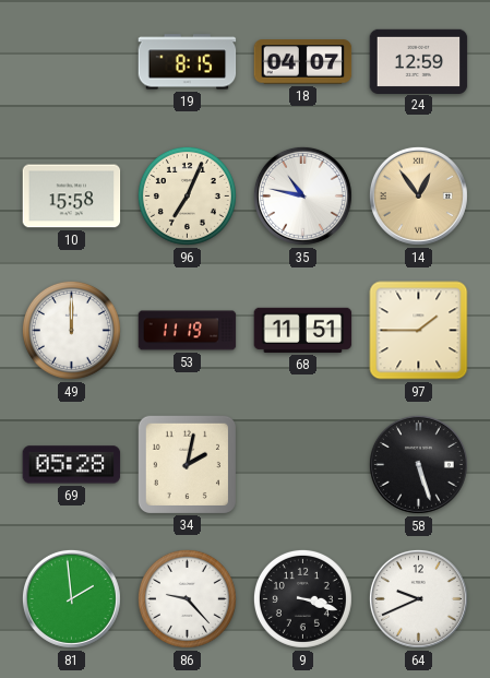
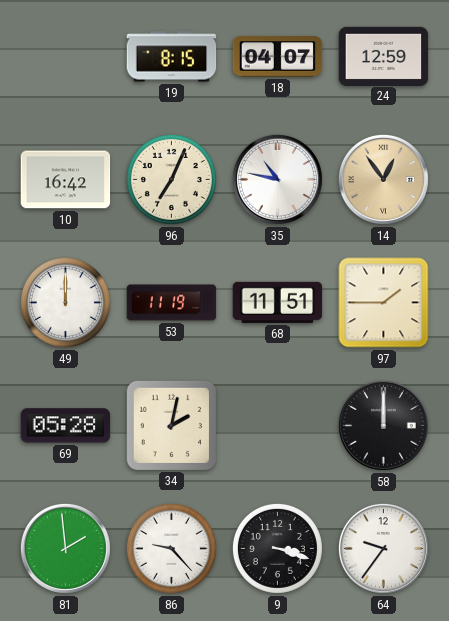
10: 15:58 -> 16:42
58: 5:27 -> 12:00
64: 9:41 -> 9:36
